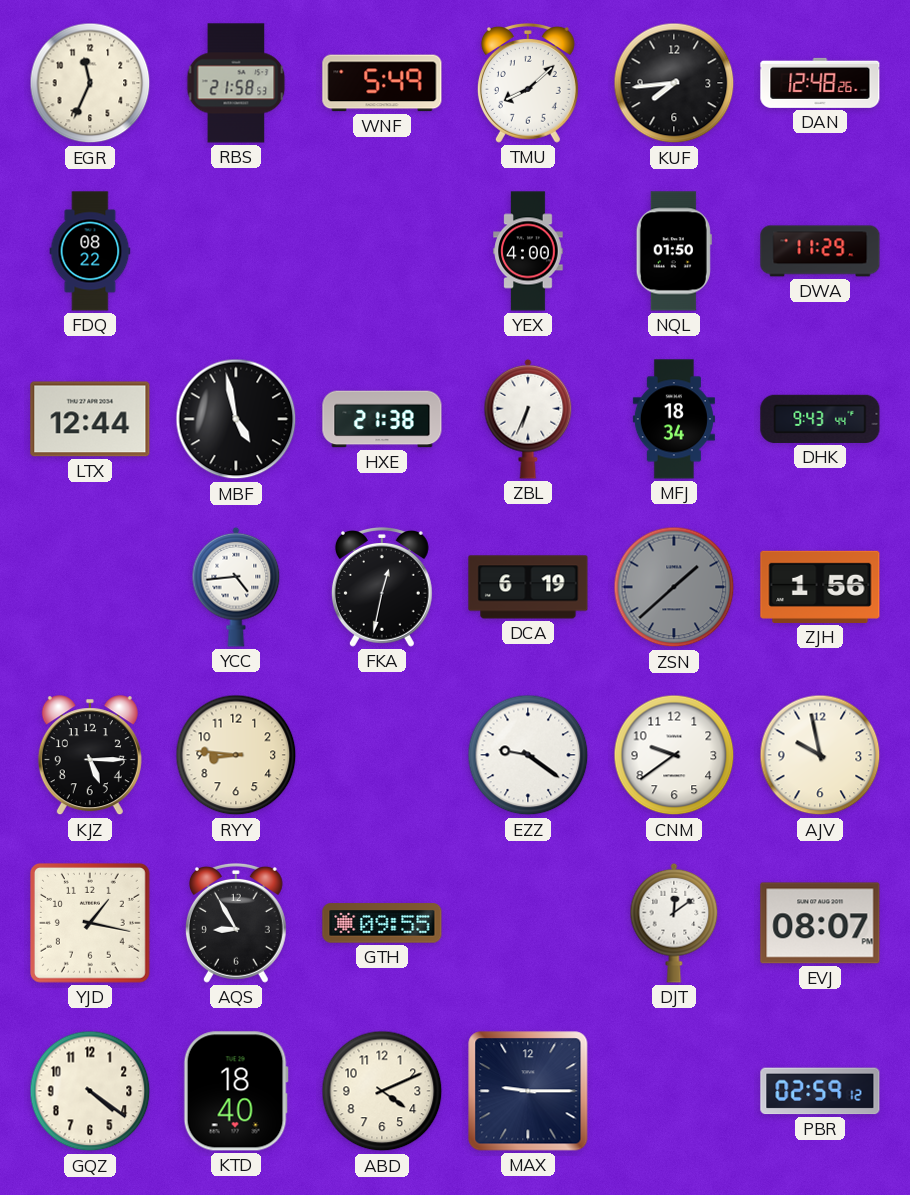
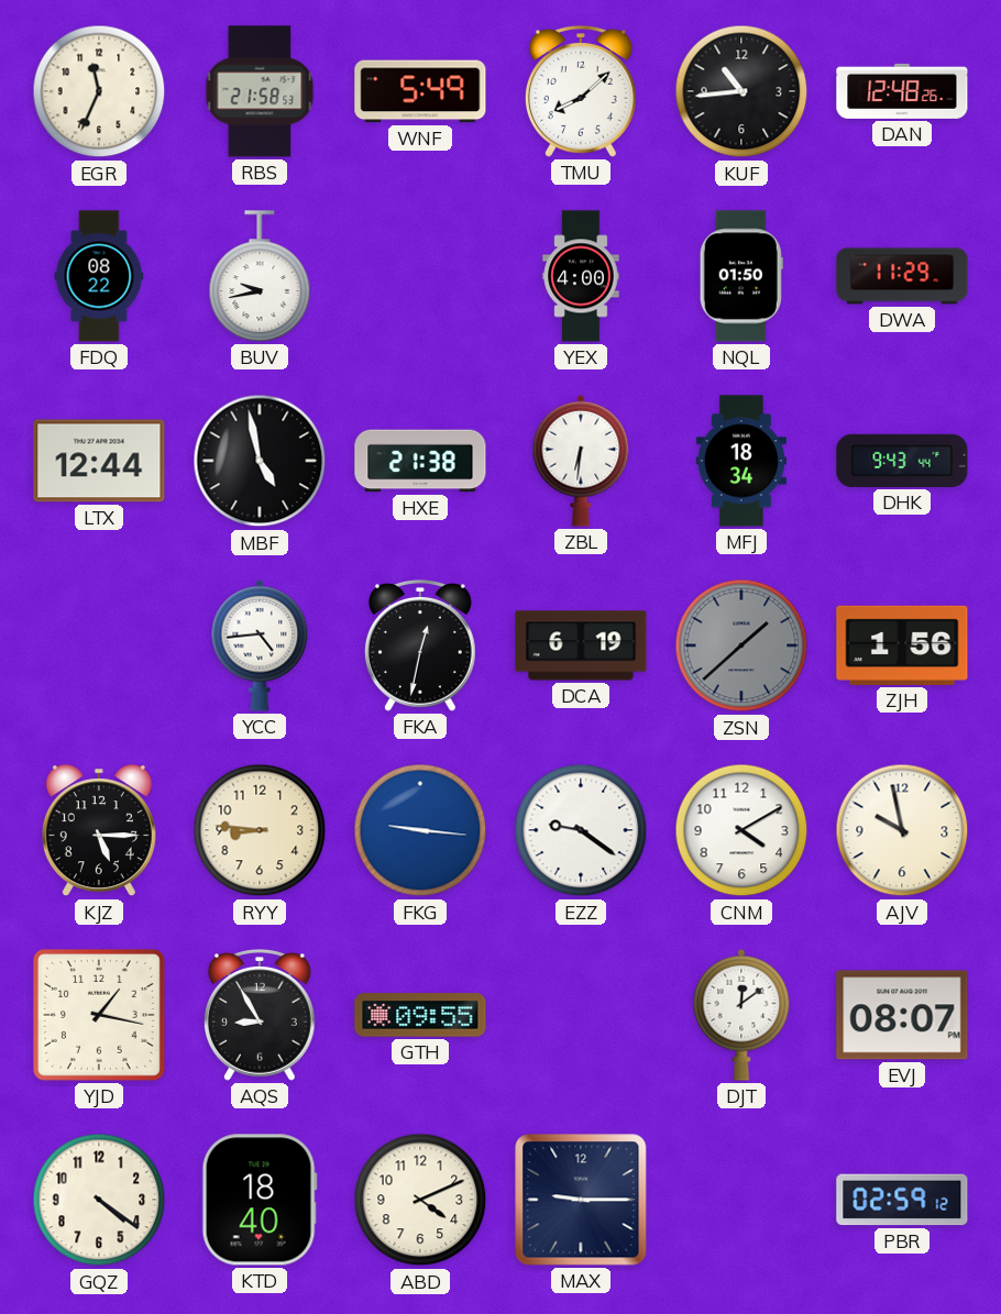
KUF: 7:44 -> 10:44
BUV: none -> 9:43
ZBL: 6:34 -> 6:31
FKG: none -> 9:16
CNM: 9:39 -> 4:10
